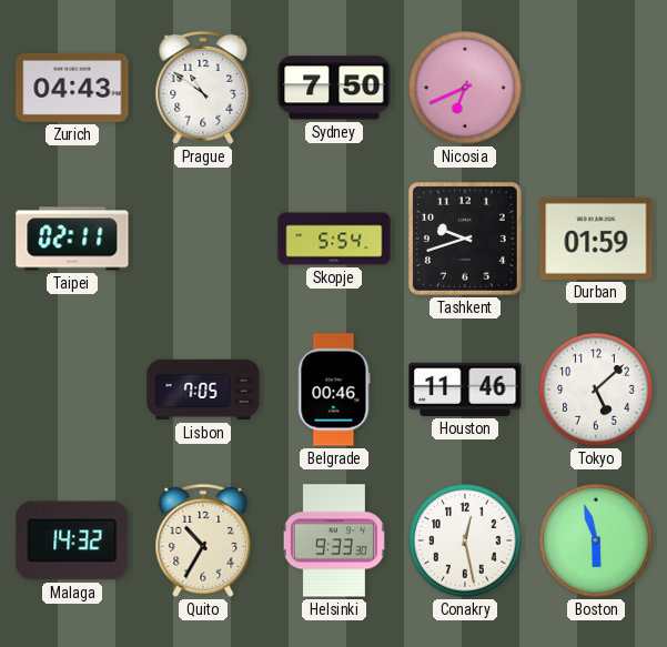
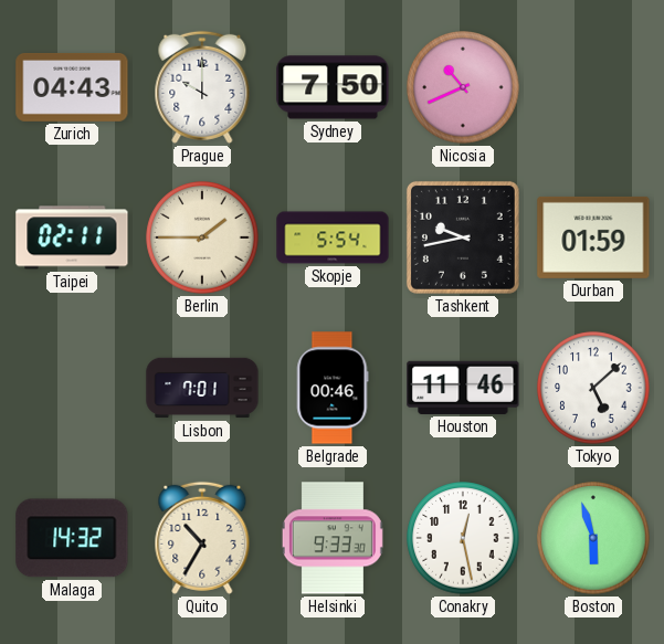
Prague: 10:51 -> 10:00
Nicosia: 6:41 -> 10:41
Berlin: none -> 1:45
Tashkent: 9:42 -> 9:43
Lisbon: 7:05 -> 7:01
